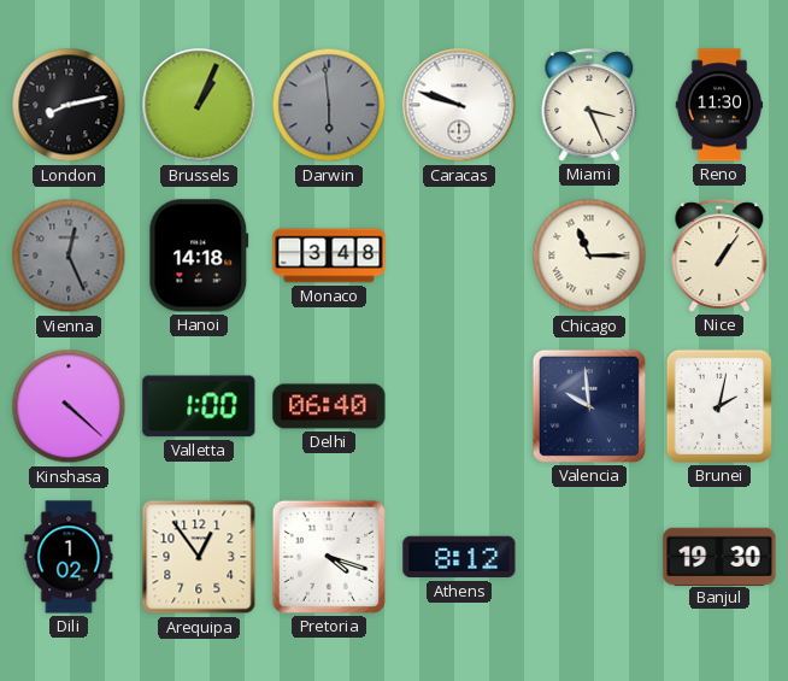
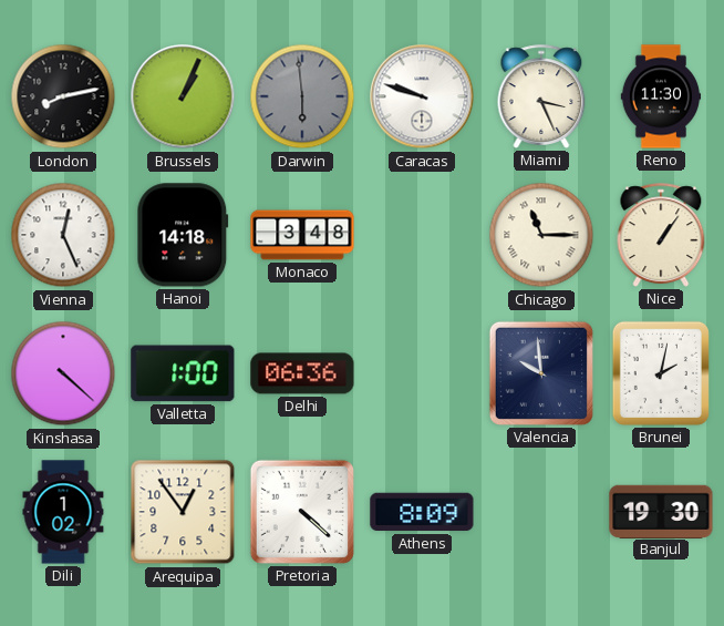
Vienna dial: grey -> white
Delhi: 06:40 -> 06:36
Pretoria: 4:18 -> 4:22
Athens: 8:12 -> 8:09
